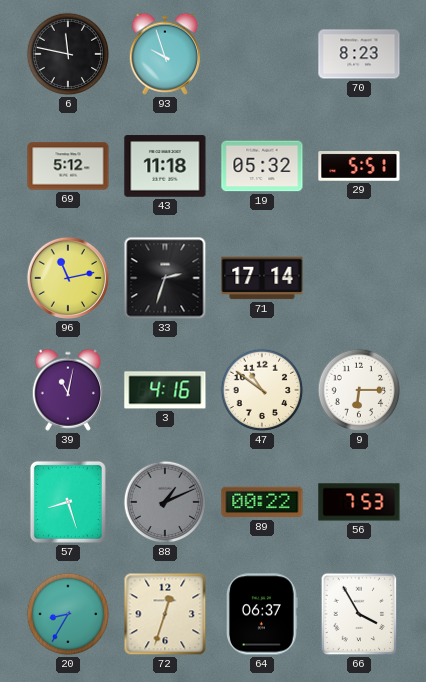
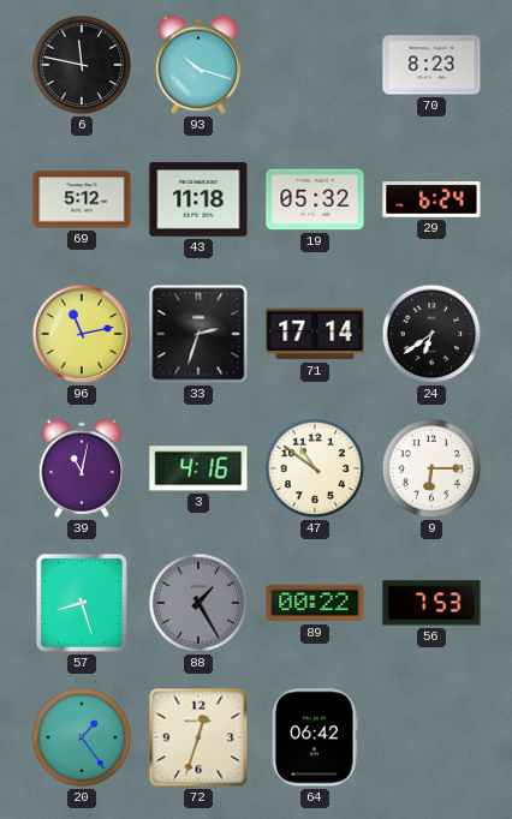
93: 9:57 -> 10:18
29: 5:51 -> 6:24
24: none -> 6:39
88: 1:11 -> 1:25
20: 8:35 -> 1:24
64: 06:37 -> 06:42
66: 3:55 -> none
